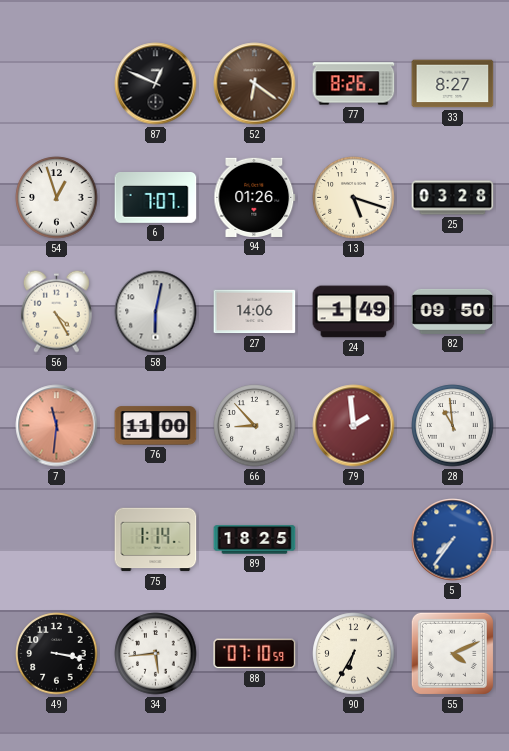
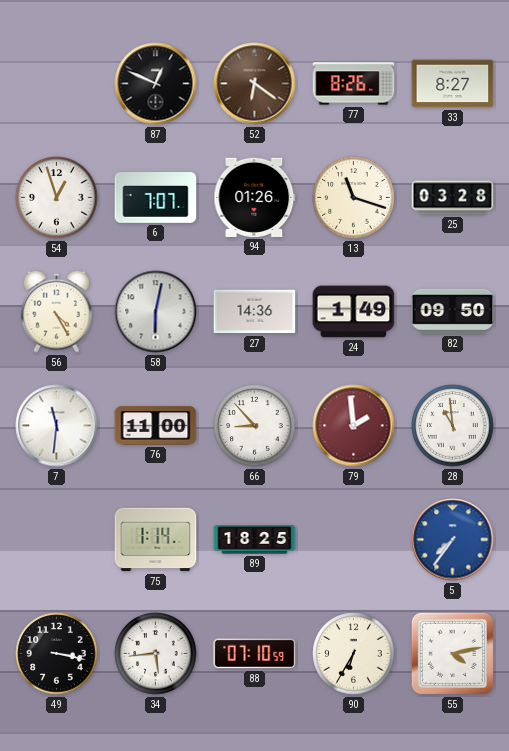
13: 5:18 -> 11:18
27: 14:06 -> 14:36
7 dial: salmon -> white
55: 4:11 -> 4:13
